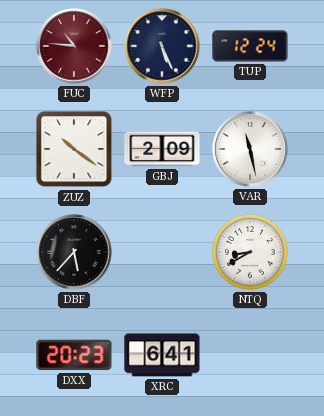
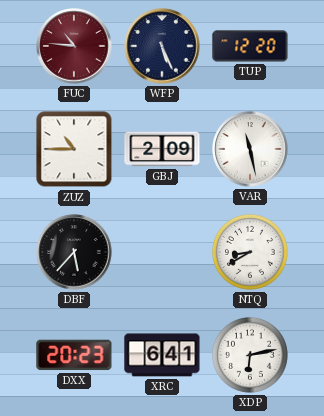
TUP: 12:24 -> 12:20
ZUZ: 10:21 -> 10:45
XDP: none -> 6:13
